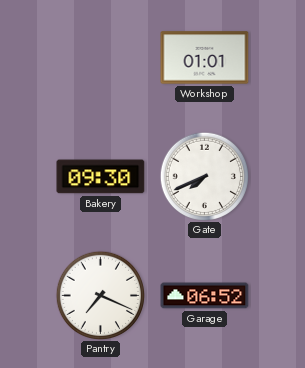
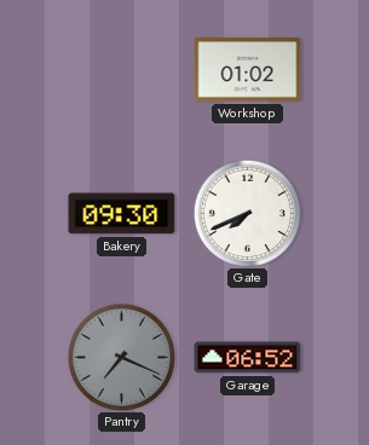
Workshop: 01:01 -> 01:02
Pantry dial: white -> grey
